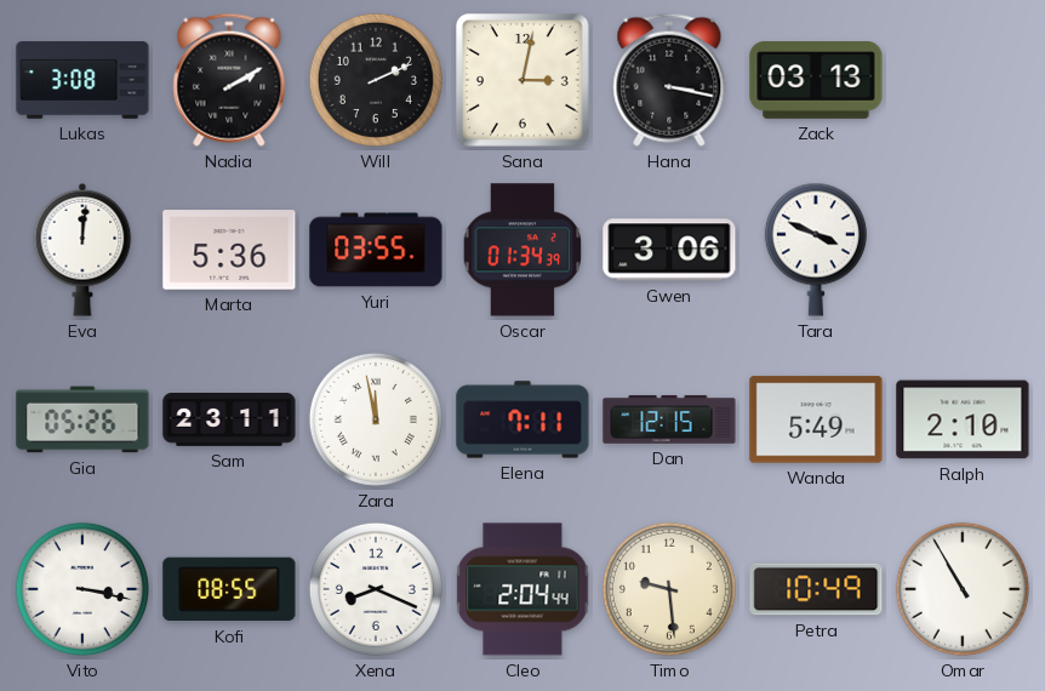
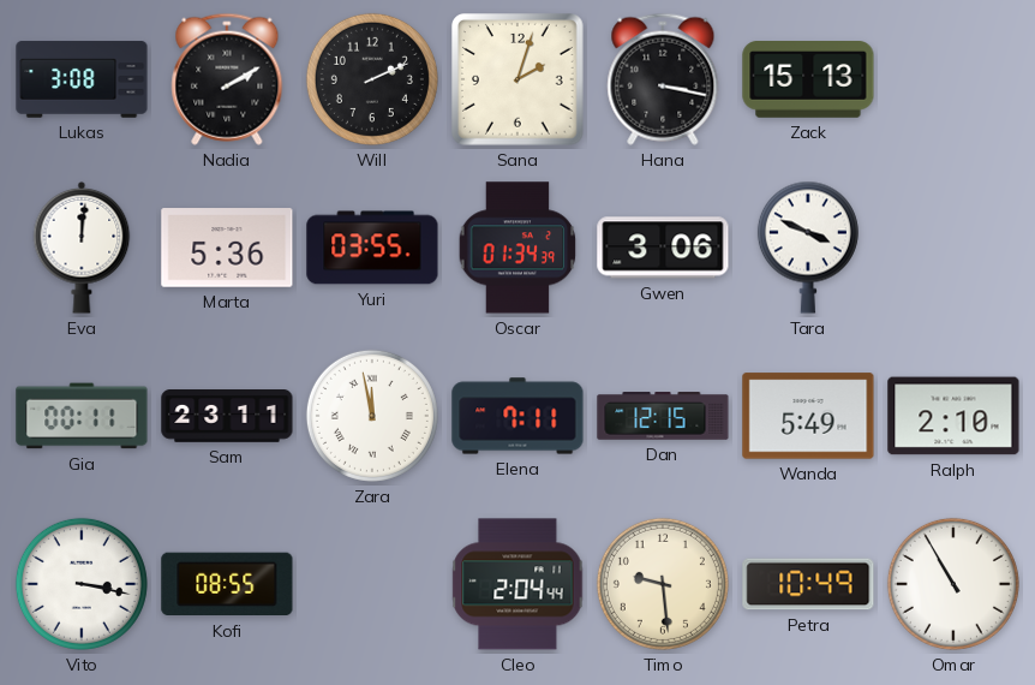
Sana: 3:02 -> 2:03
Zack: 03:13 -> 15:13
Gia: 05:26 -> 00:11
Xena: 8:19 -> none
